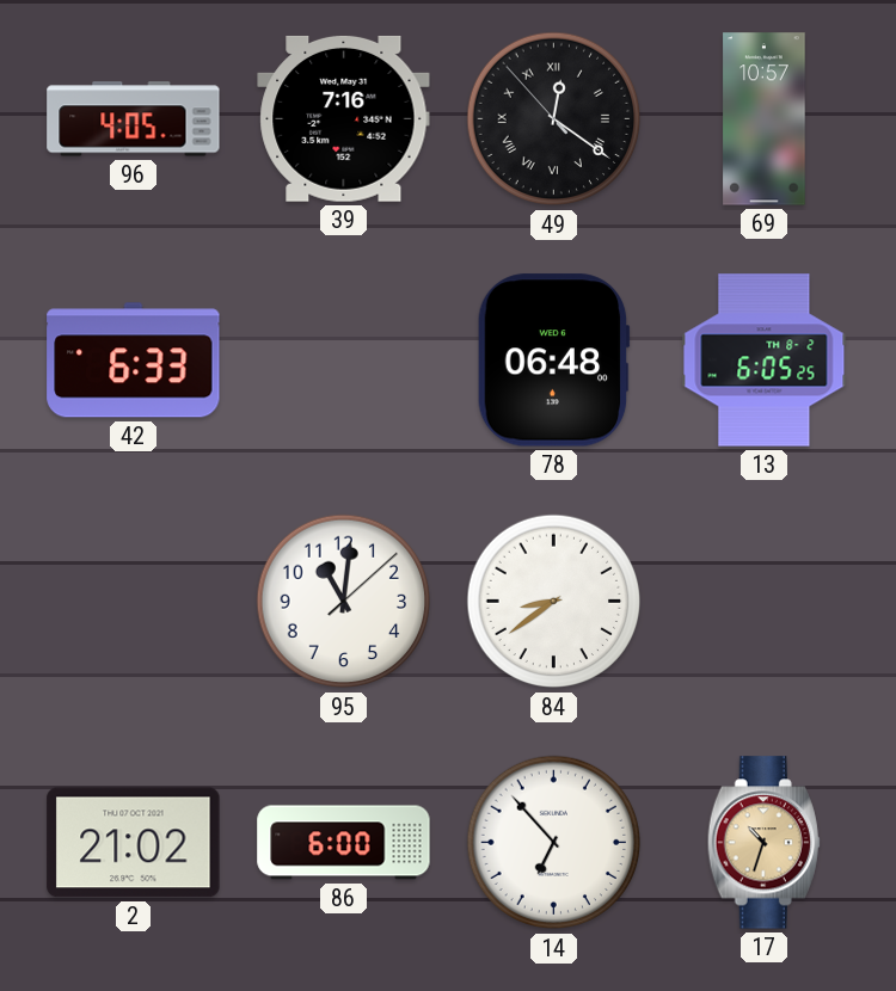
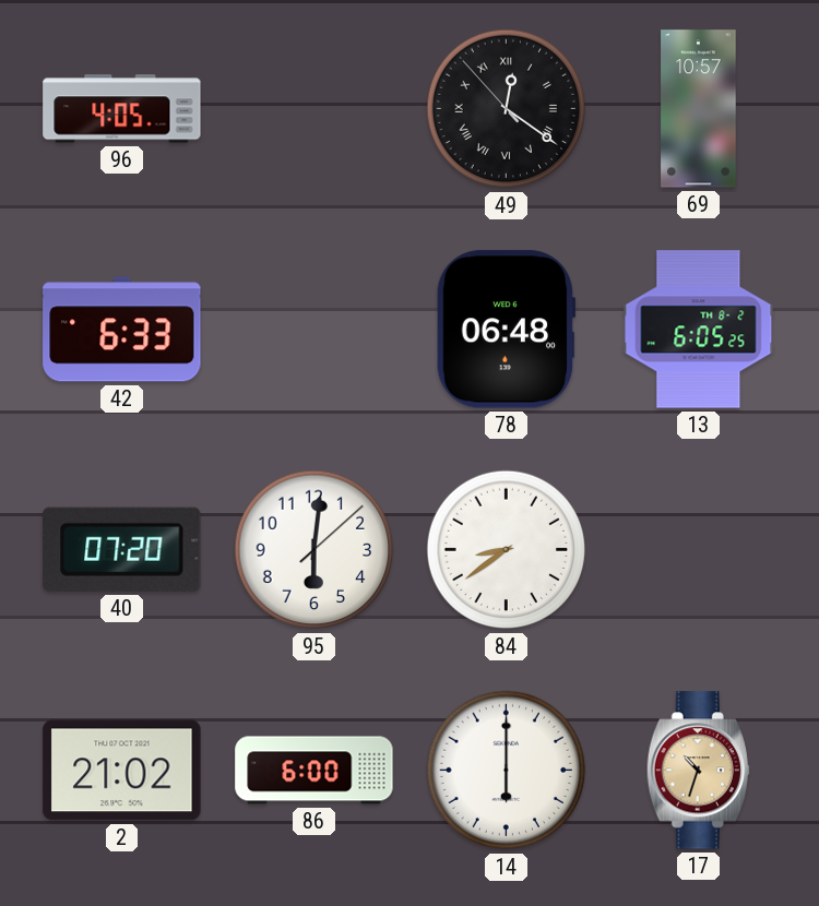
39: 7:16 -> none
40: none -> 07:20
95: 11:01 -> 6:01
14: 6:53 -> 6:00
